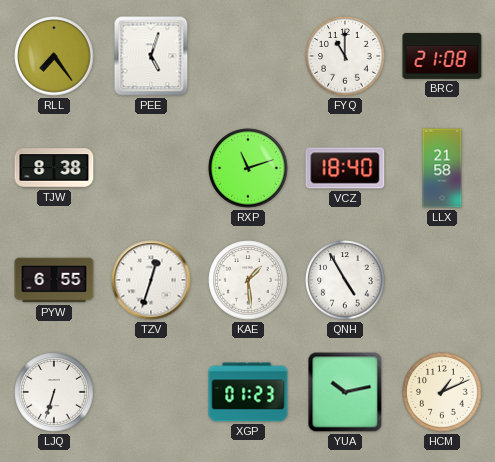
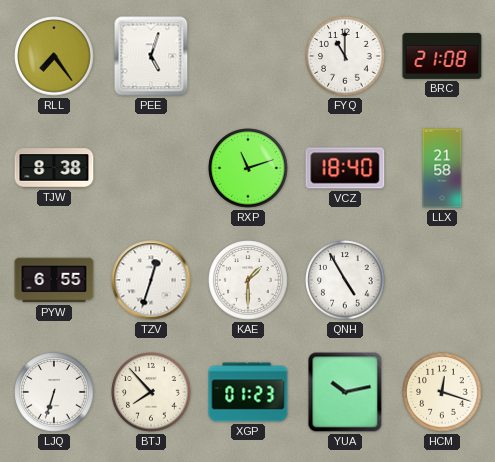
KAE: 1:29 -> 1:30
BTJ: none -> 7:53
HCM: 1:11 -> 12:18
